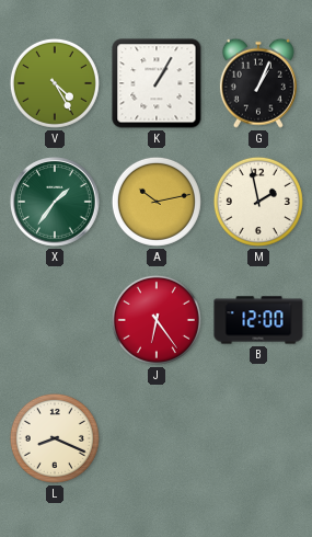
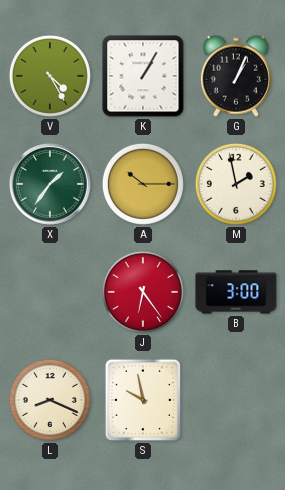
A: 10:13 -> 10:15
B: 12:00 -> 3:00
S: none -> 9:58
